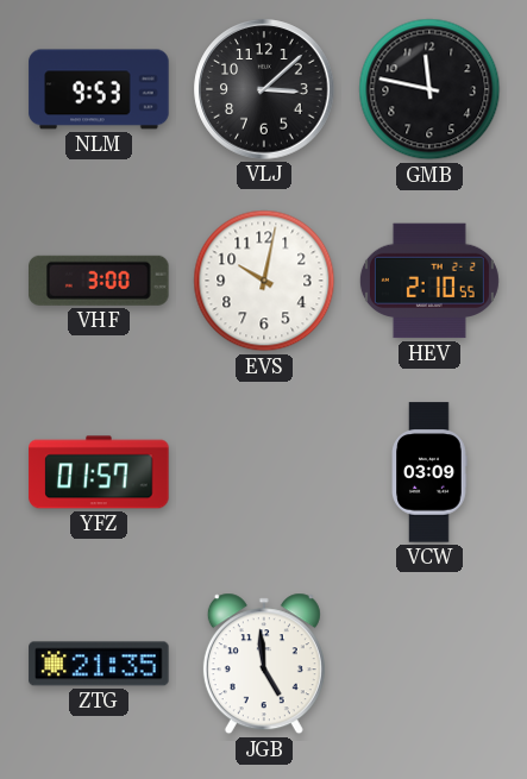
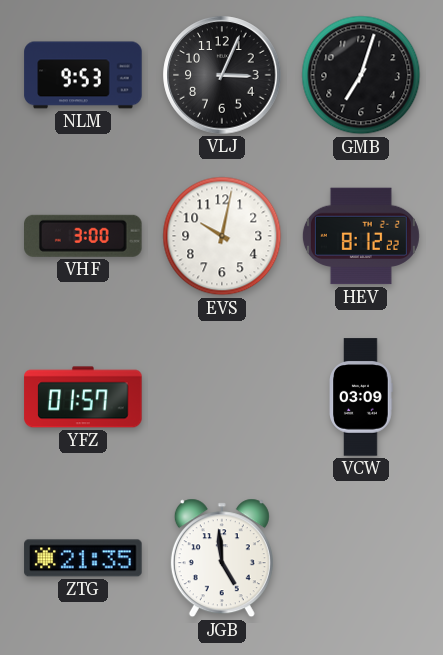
VLJ: 3:08 -> 3:04
GMB: 11:47 -> 7:03
HEV: 2:10 -> 8:12
